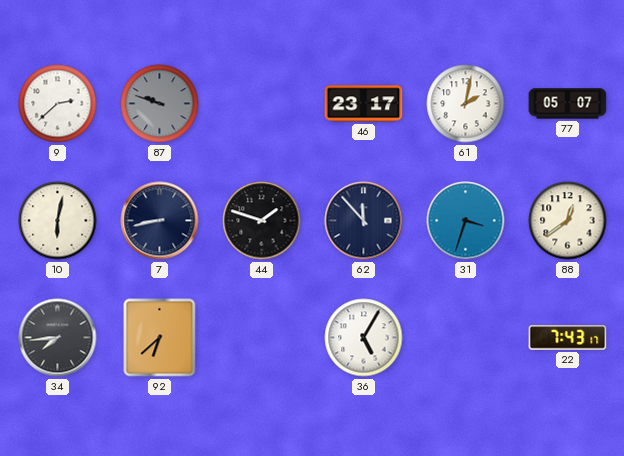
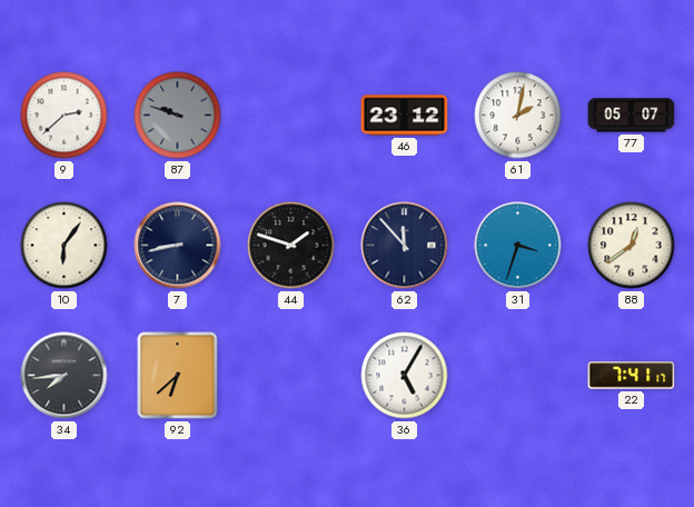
46: 23:17 -> 23:12
10: 6:02 -> 6:06
22: 7:43 -> 7:41
